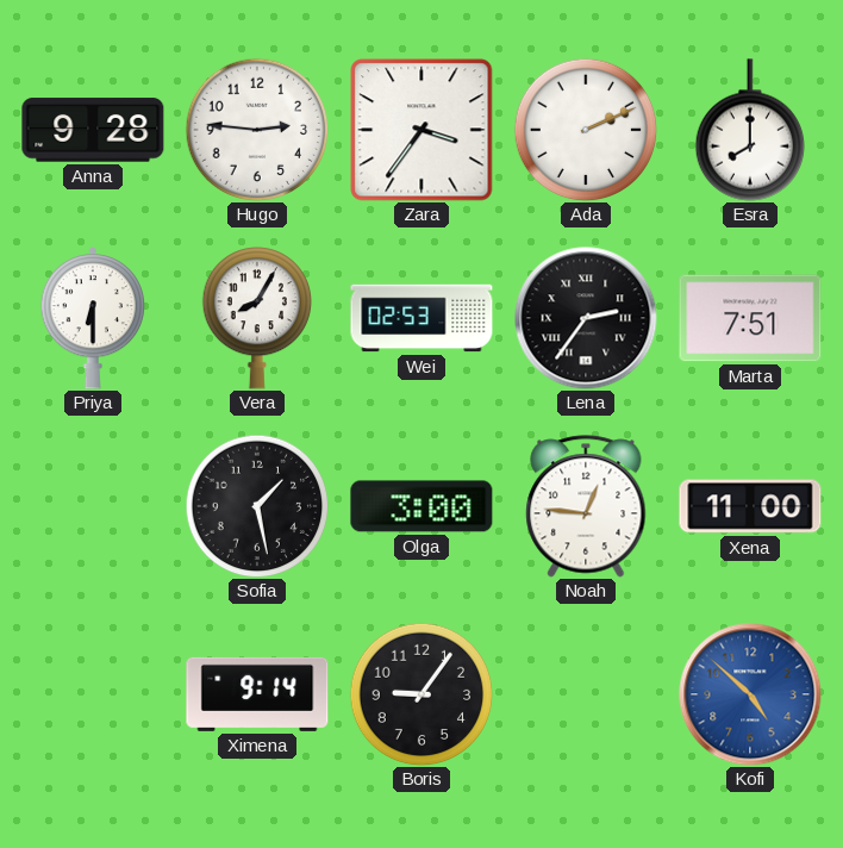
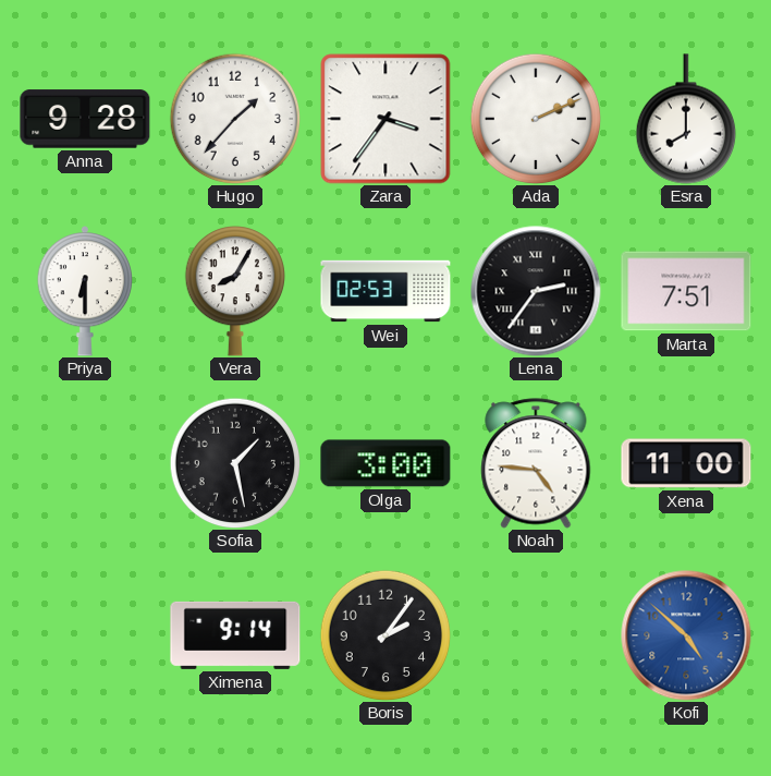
Hugo: 2:46 -> 1:37
Noah: 12:46 -> 4:46
Boris: 9:06 -> 2:06
